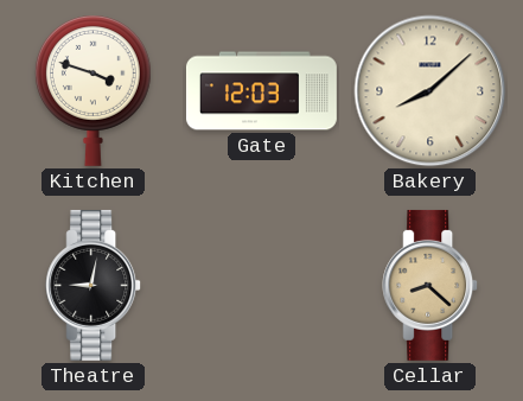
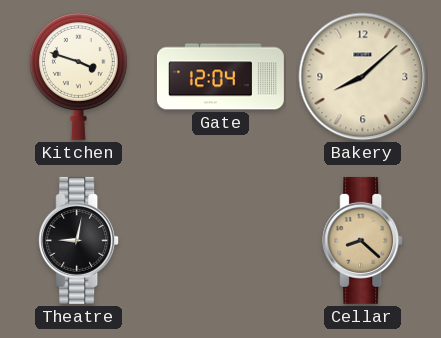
Gate: 12:03 -> 12:04
